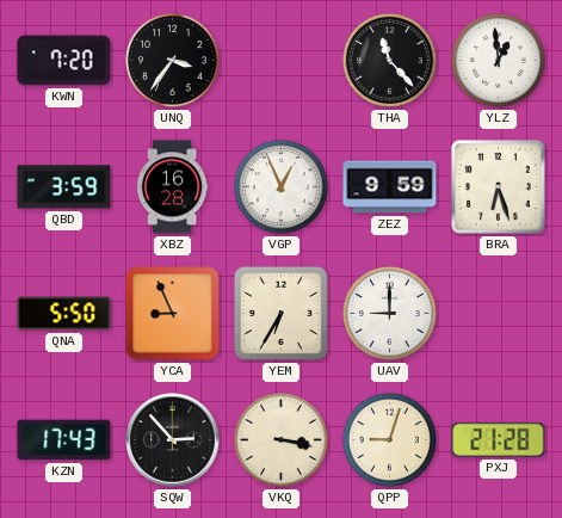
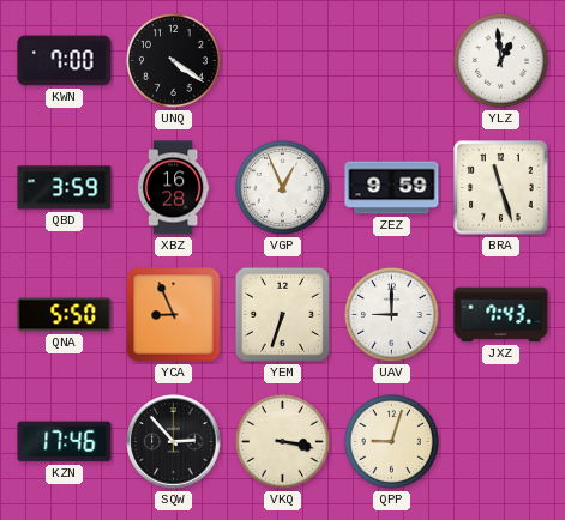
KWN: 7:20 -> 7:00
UNQ: 3:36 -> 4:21
THA: 11:23 -> none
BRA: 6:27 -> 11:27
YEM: 6:35 -> 6:33
JXZ: none -> 7:43
KZN: 17:43 -> 17:46
PXJ: 21:28 -> none
